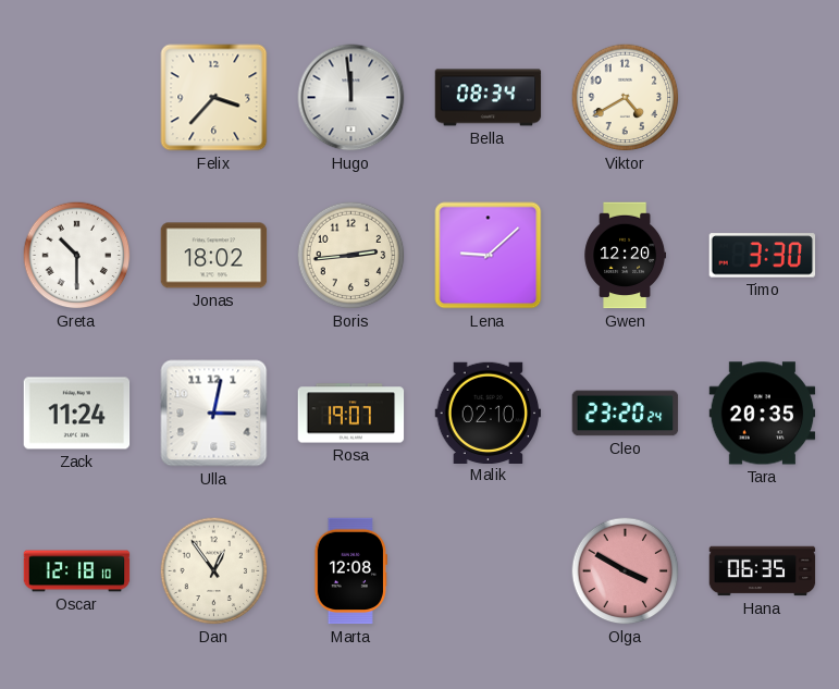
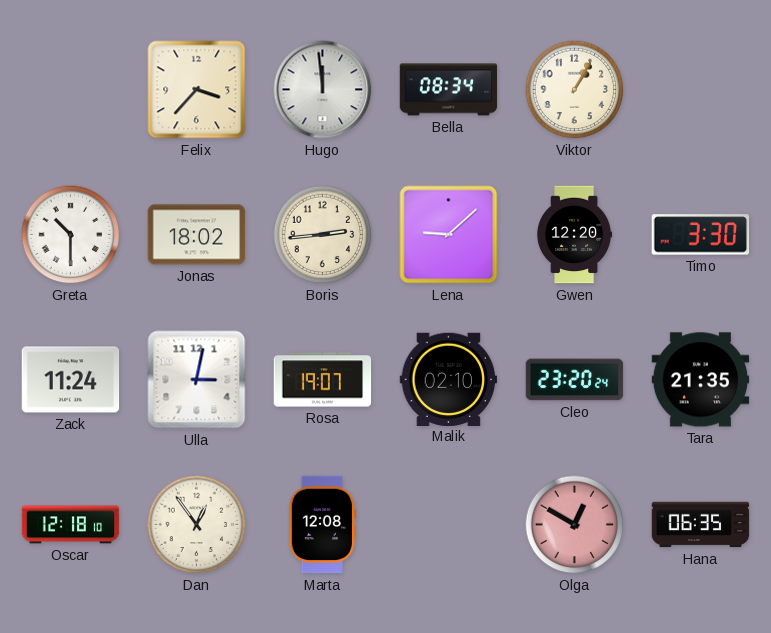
Viktor: 4:40 -> 1:05
Tara: 20:35 -> 21:35
Olga: 3:50 -> 12:50
